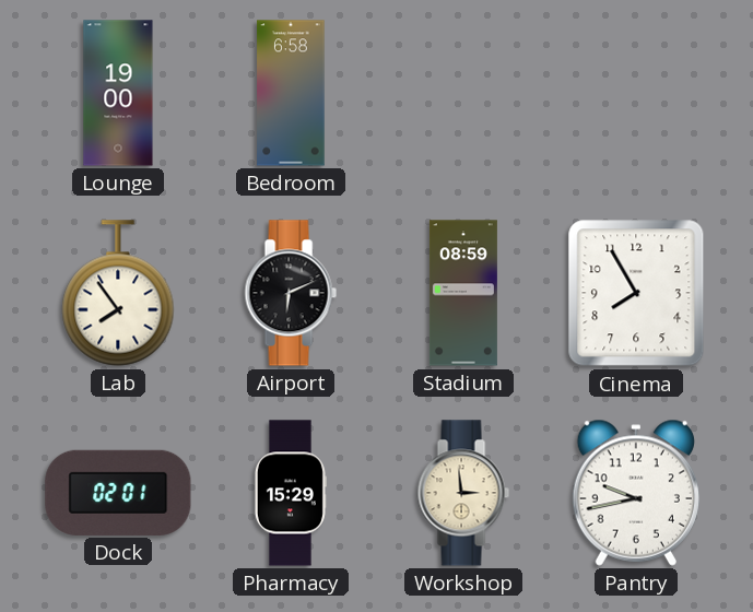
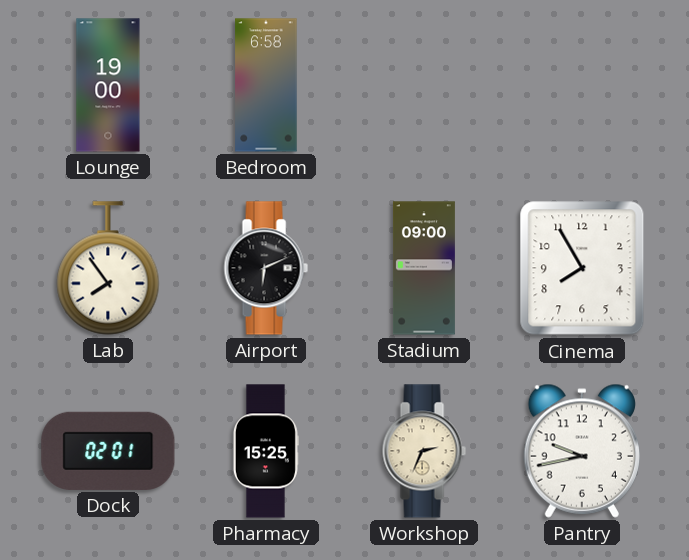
Stadium: 08:59 -> 09:00
Pharmacy: 15:29 -> 15:25
Workshop: 2:59 -> 2:34
